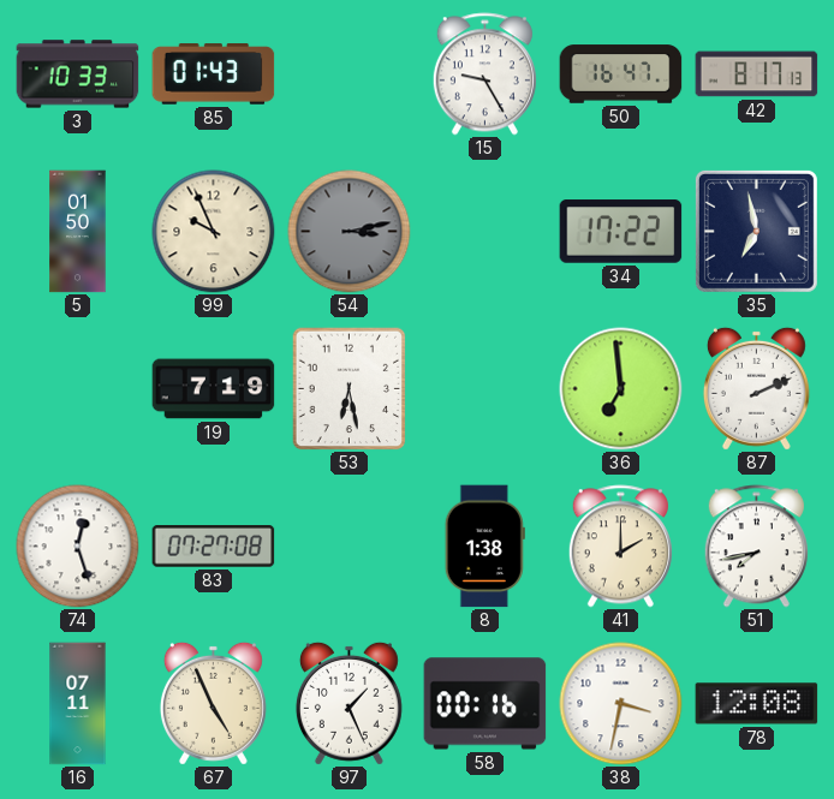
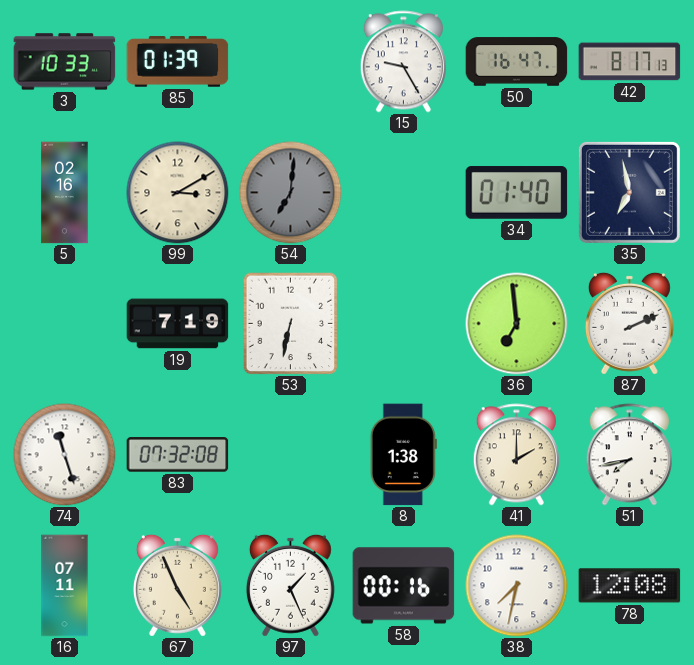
85: 01:43 -> 01:39
5: 01:50 -> 02:16
99: 9:56 -> 3:10
54: 3:13 -> 7:01
34: 17:22 -> 01:40
53: 6:28 -> 6:32
74: 12:27 -> 11:27
83: 07:27 -> 07:32
38: 3:32 -> 7:32
